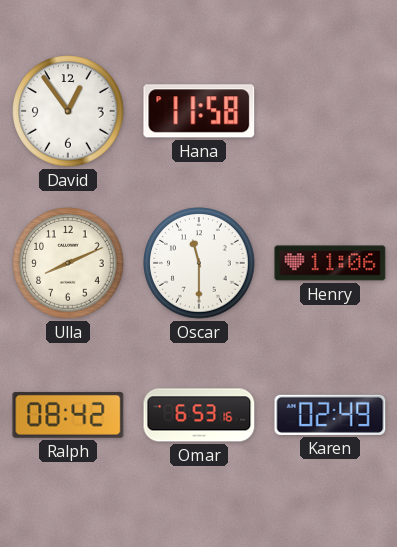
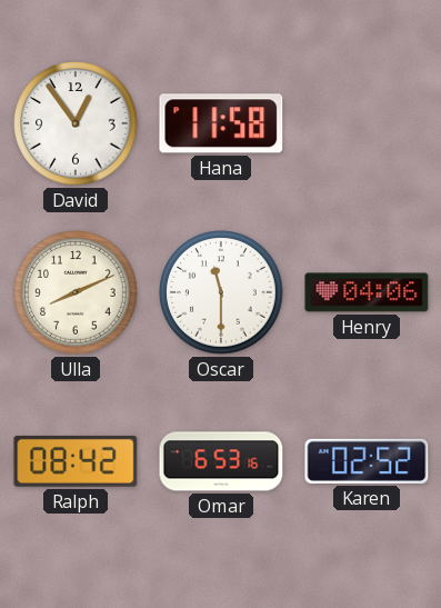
Henry: 11:06 -> 04:06
Karen: 02:49 -> 02:52
